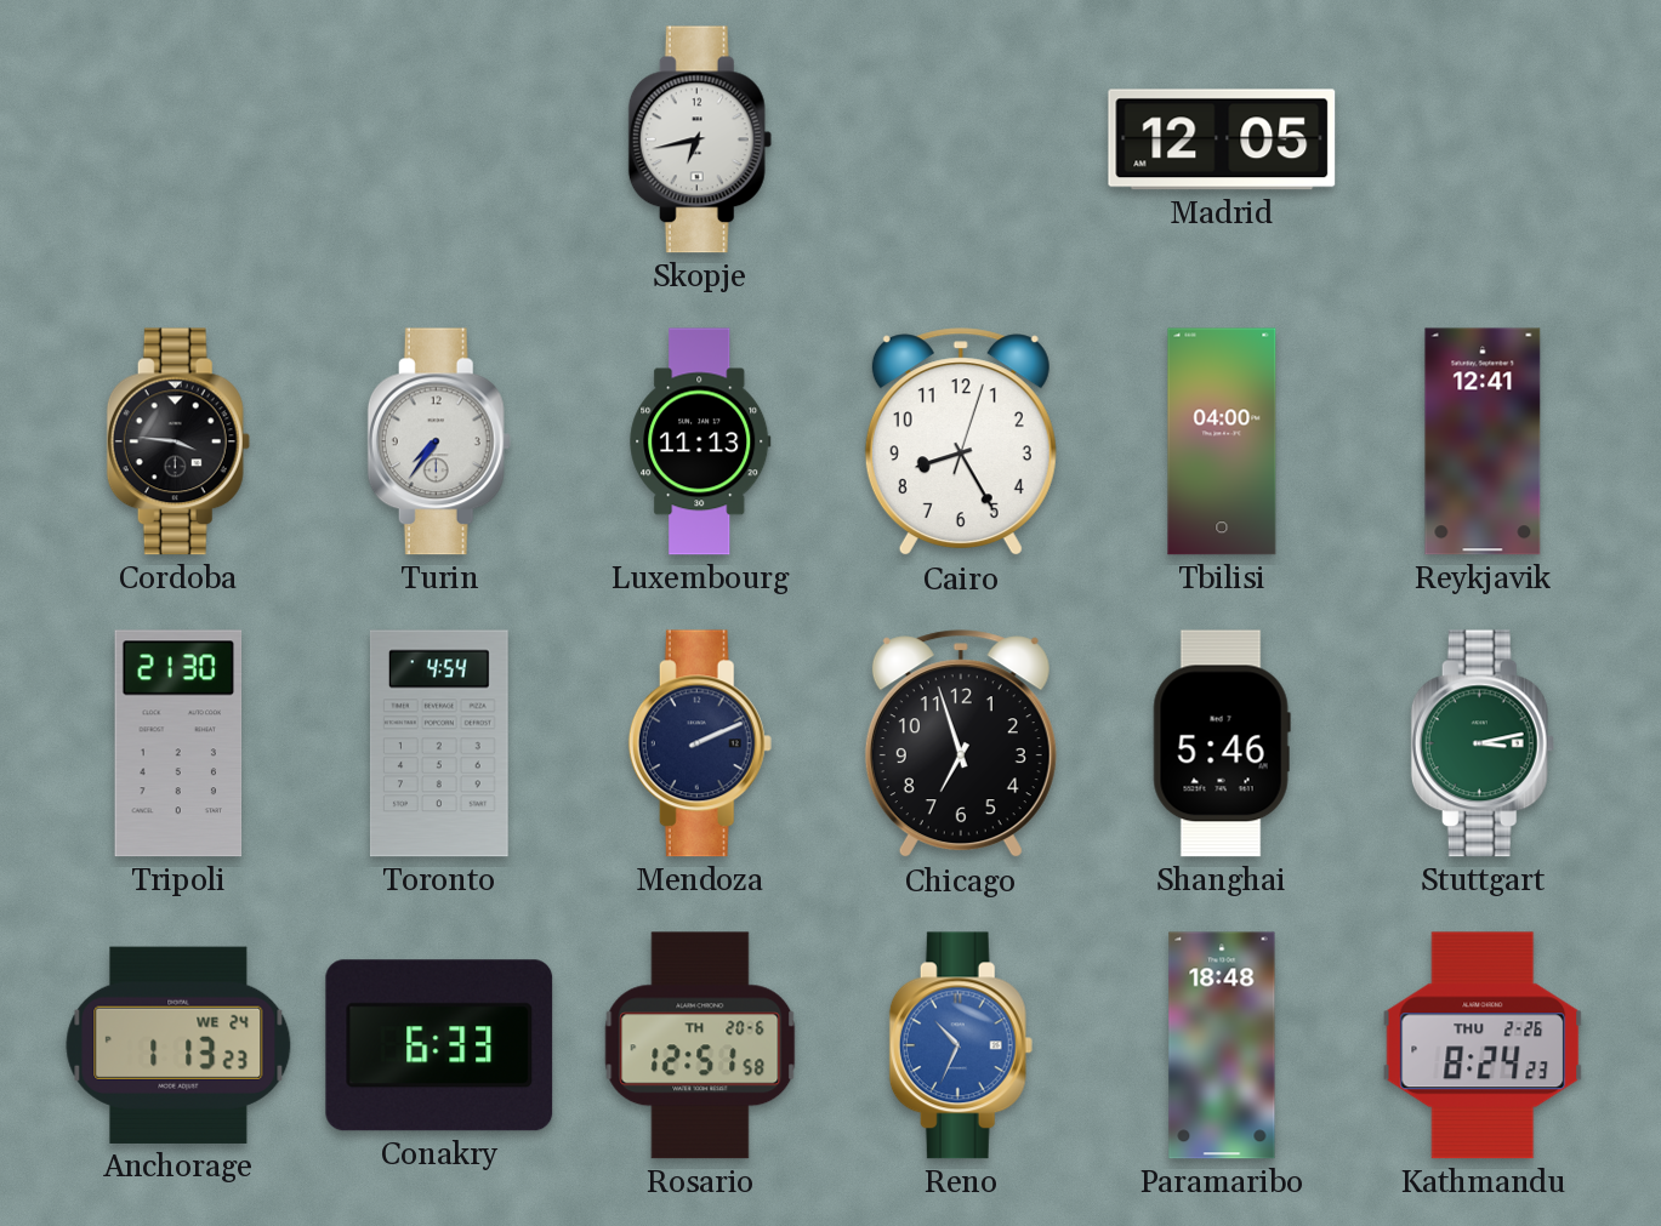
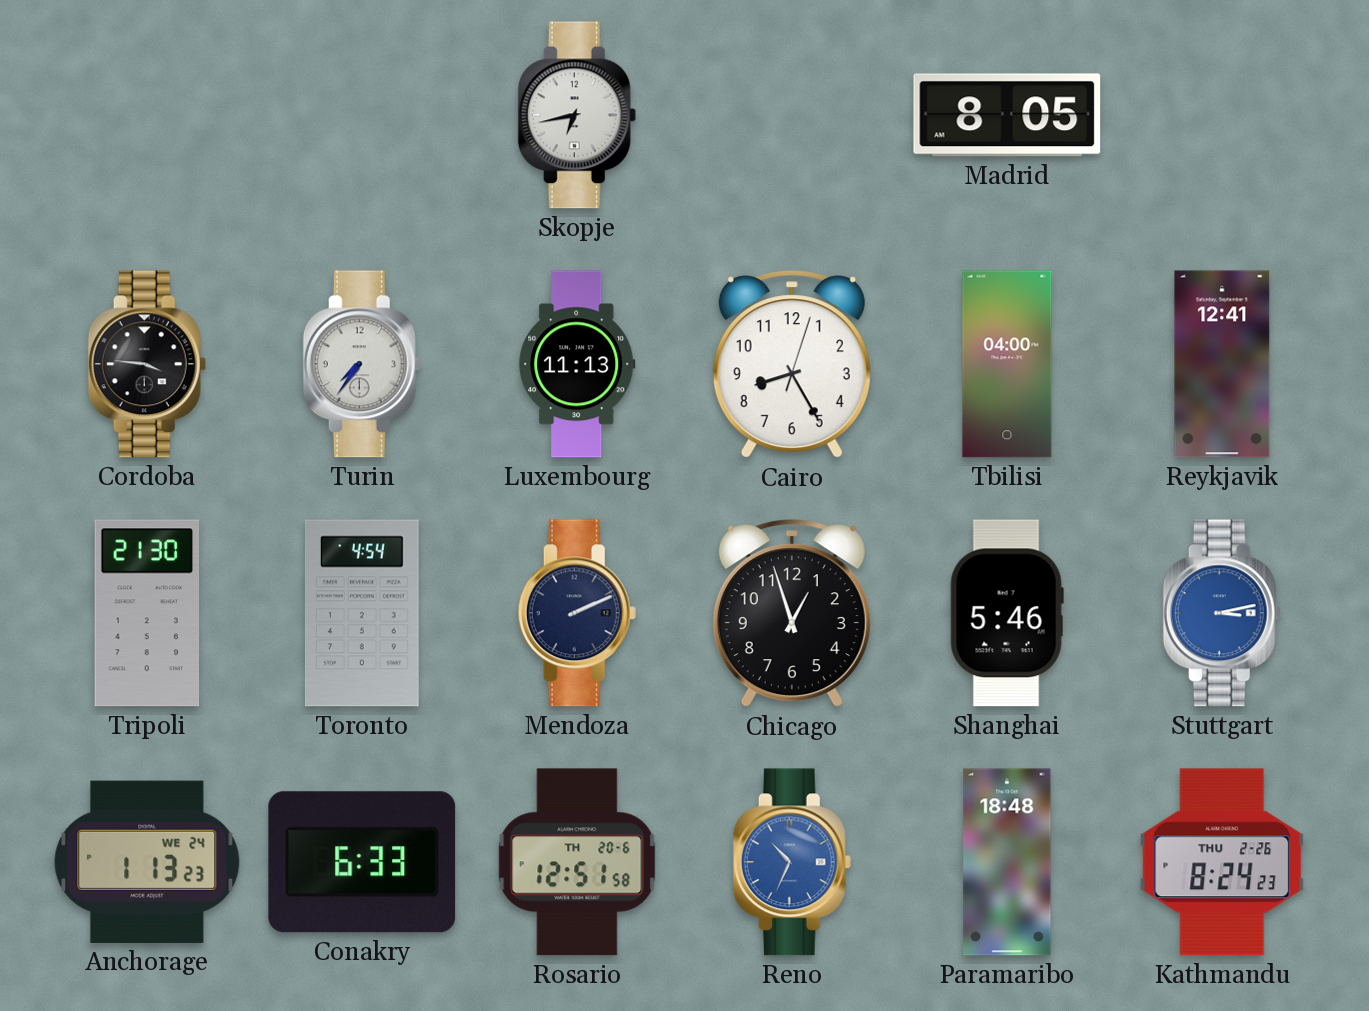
Madrid: 12:05 -> 8:05
Chicago: 6:57 -> 12:57
Stuttgart dial: green -> blue
